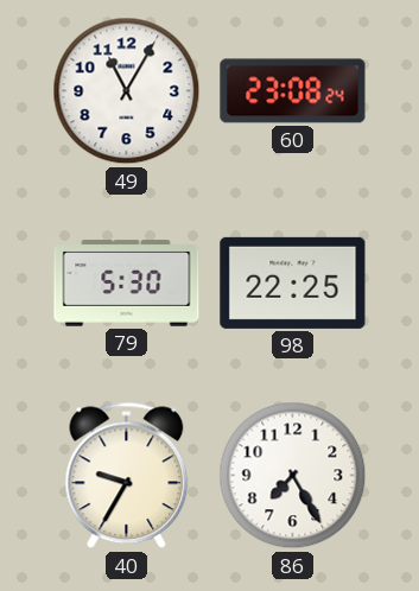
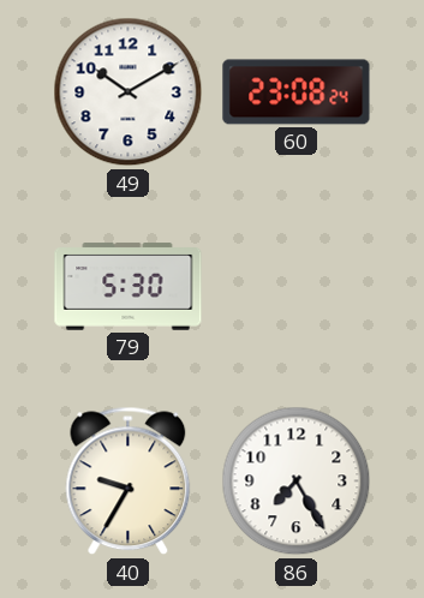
49: 11:05 -> 10:10
98: 22:25 -> none
